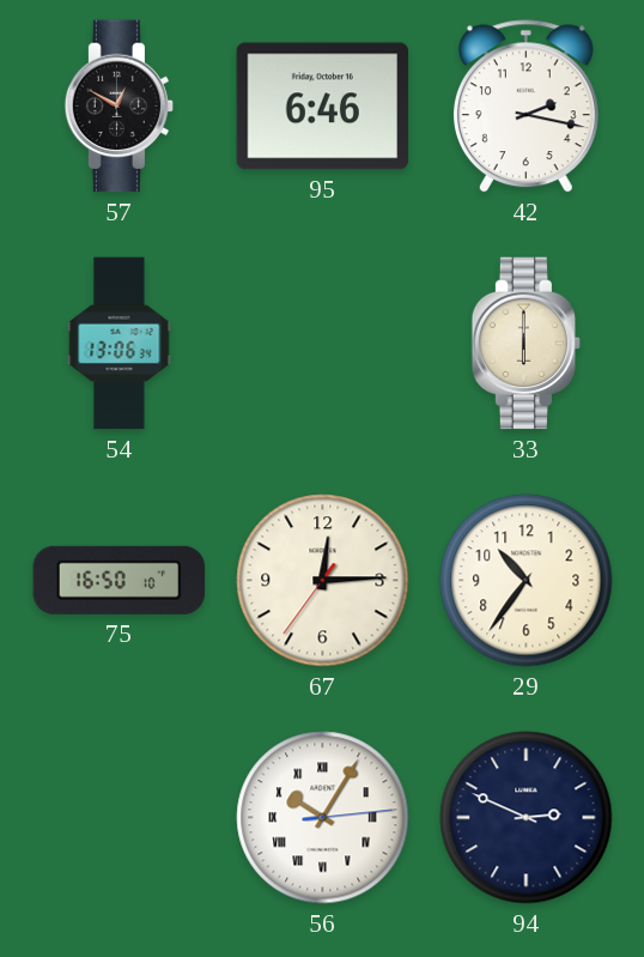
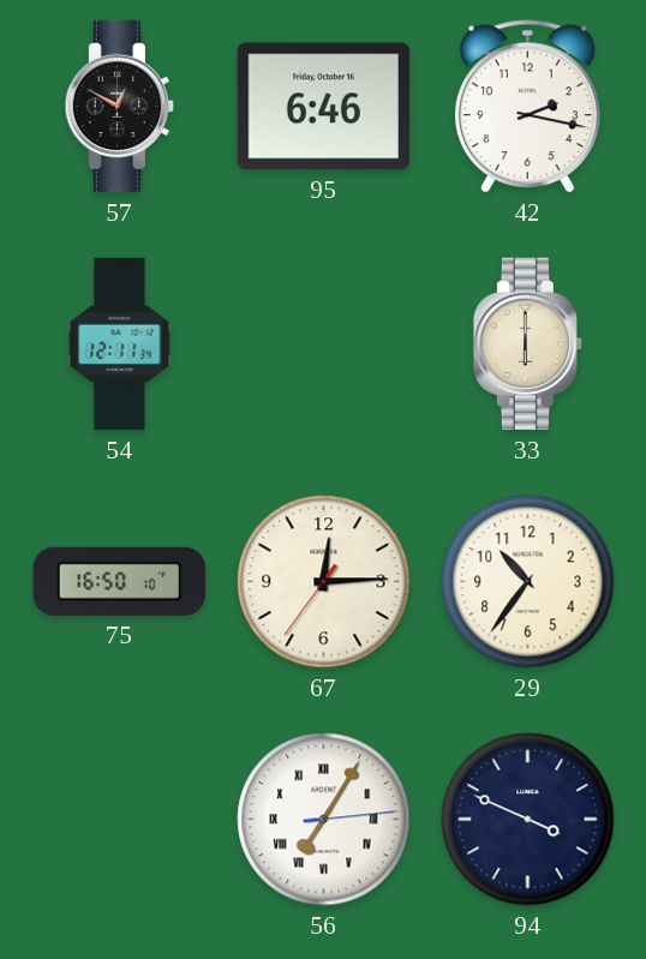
54: 13:06 -> 12:11
56: 10:05 -> 7:05
94: 2:49 -> 3:49
